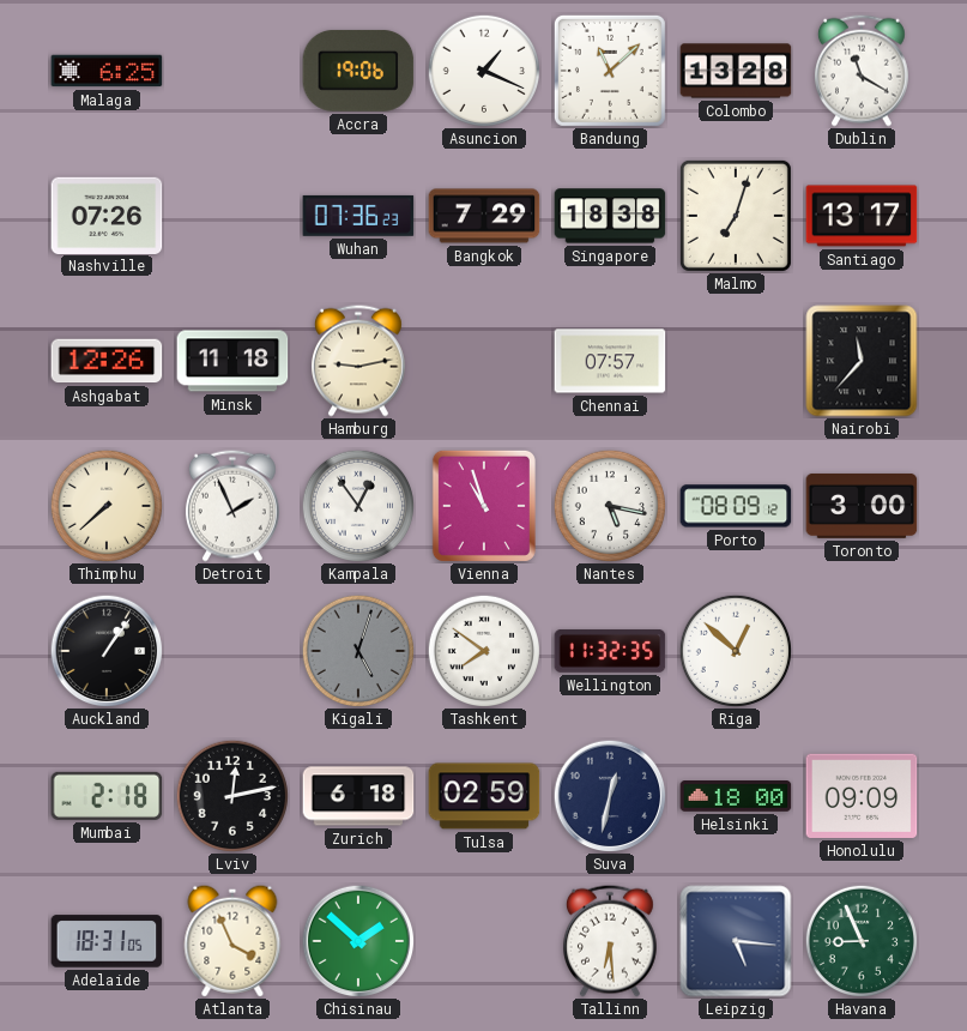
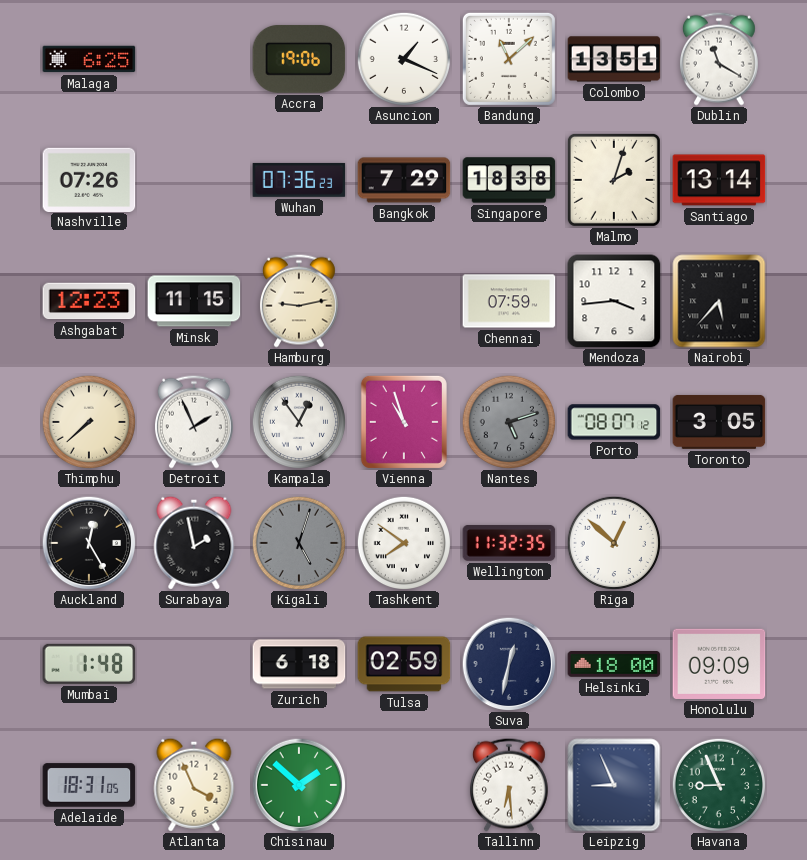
Colombo: 13:28 -> 13:51
Malmo: 7:03 -> 2:03
Santiago: 13:17 -> 13:14
Ashgabat: 12:26 -> 12:23
Minsk: 11:18 -> 11:15
Chennai: 07:57 -> 07:59
Mendoza: none -> 3:44
Nairobi: 11:37 -> 5:37
Nantes: 5:17 -> 5:12
Nantes dial: white -> grey
Porto: 08:09 -> 08:07
Toronto: 3:00 -> 3:05
Auckland: 1:06 -> 12:25
Surabaya: none -> 1:58
Mumbai: 2:18 -> 1:48
Lviv: 12:13 -> none
Leipzig: 5:16 -> 8:56
